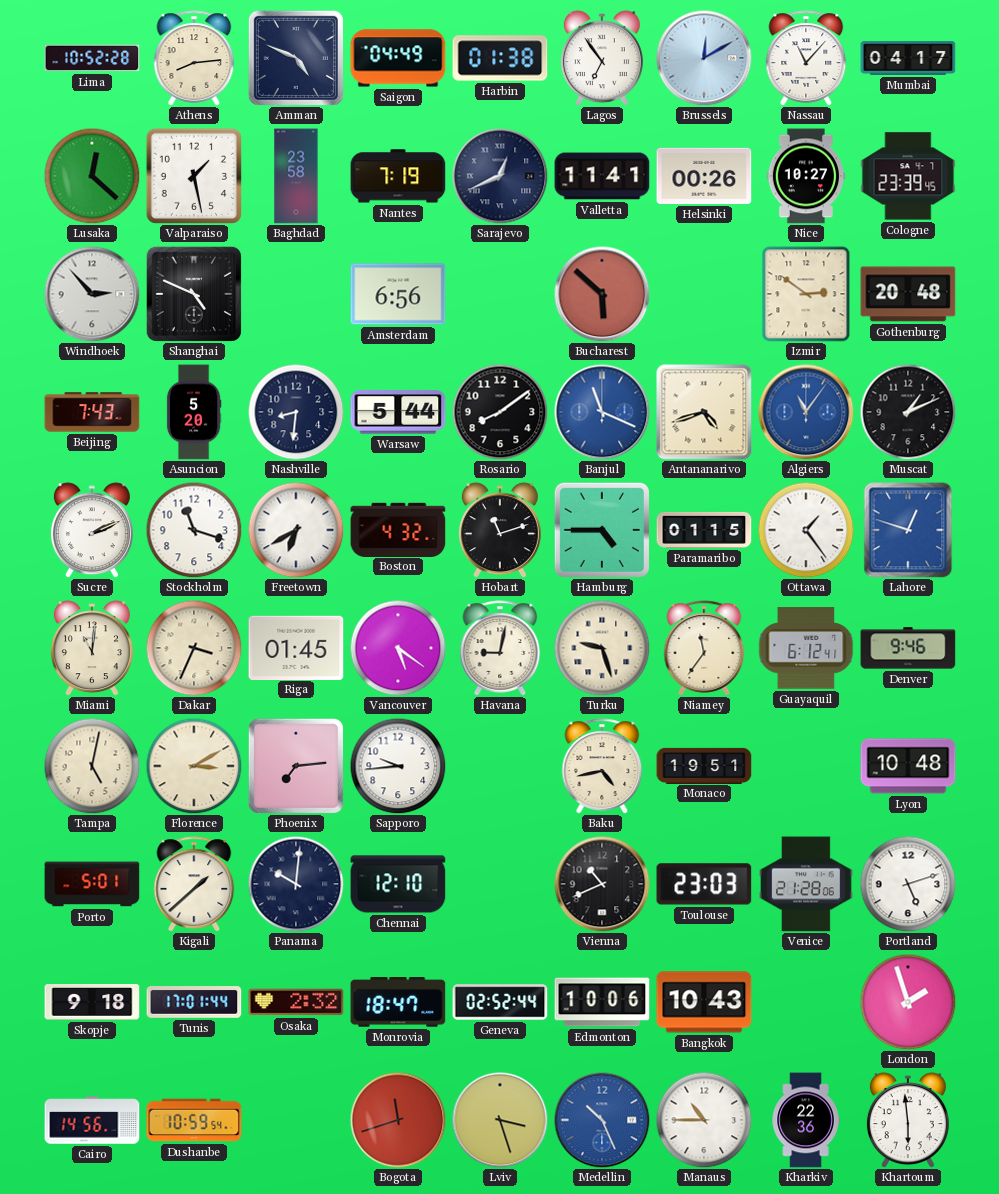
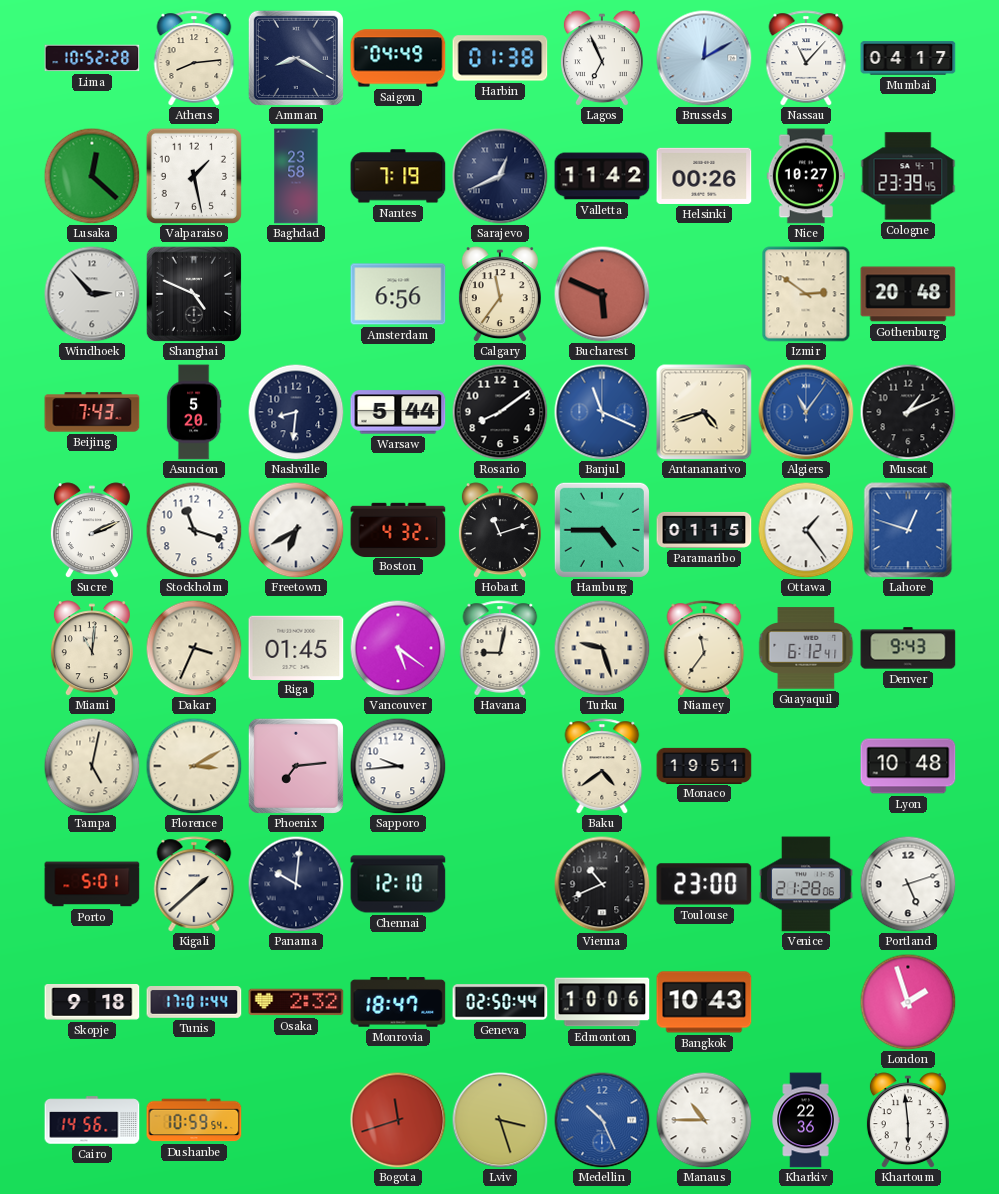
Amman: 4:49 -> 8:20
Lagos: 6:54 -> 6:56
Valletta: 11:41 -> 11:42
Calgary: none -> 11:36
Bucharest: 5:52 -> 5:49
Denver: 9:46 -> 9:43
Baku: 4:43 -> 4:39
Toulouse: 23:03 -> 23:00
Geneva: 02:52 -> 02:50
